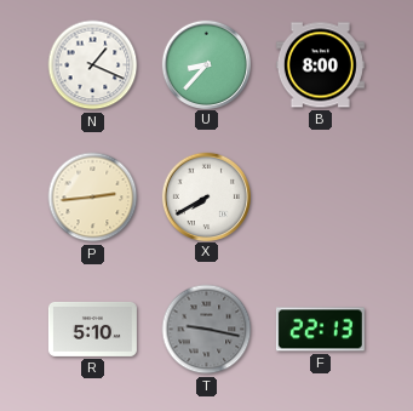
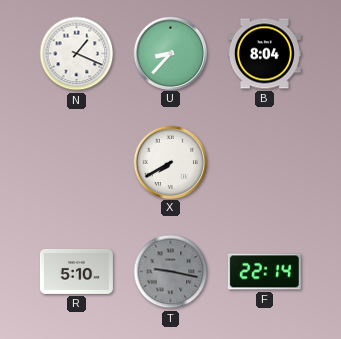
B: 8:00 -> 8:04
P: 2:44 -> none
F: 22:13 -> 22:14
